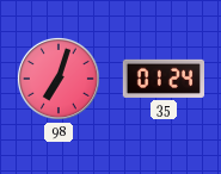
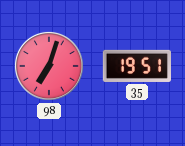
35: 01:24 -> 19:51
